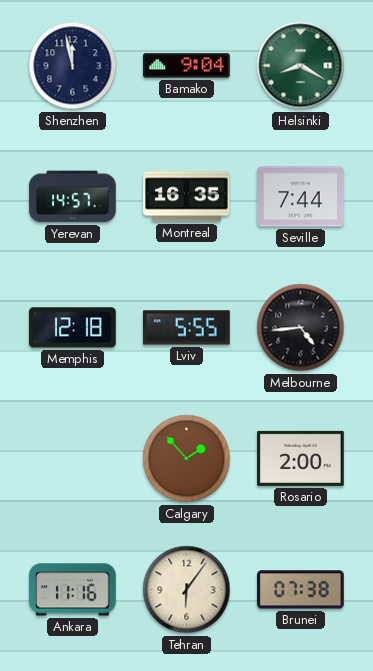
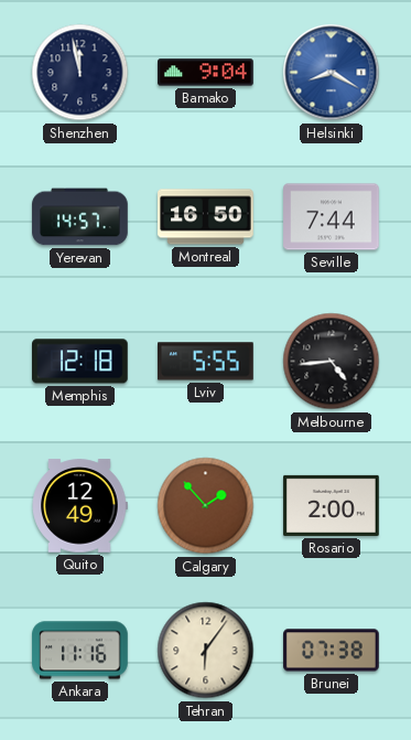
Helsinki dial: green -> blue
Montreal: 16:35 -> 16:50
Quito: none -> 12:49
